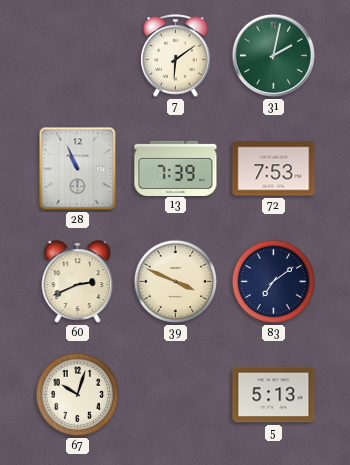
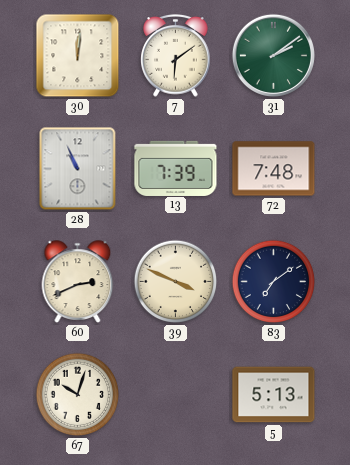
30: none -> 12:01
31: 2:02 -> 2:09
72: 7:53 -> 7:48
